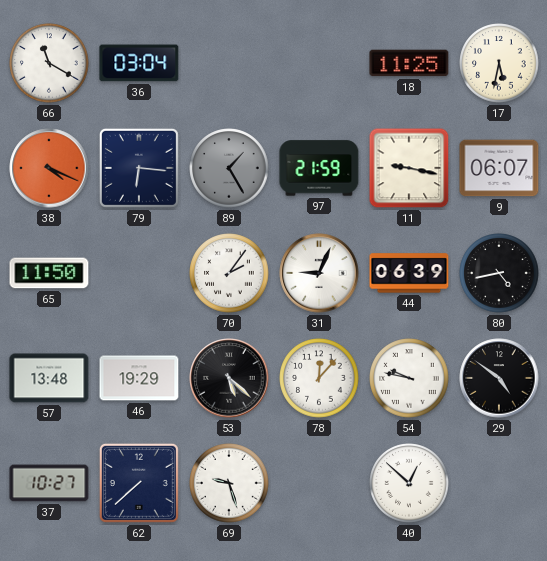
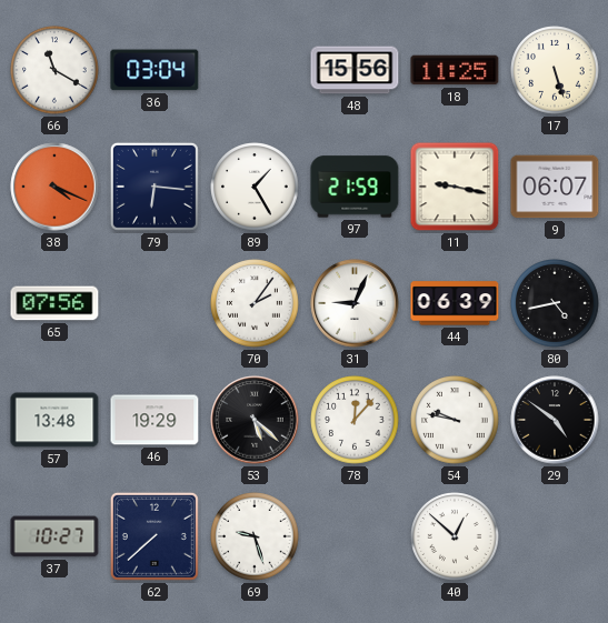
48: none -> 15:56
17: 5:32 -> 5:27
89 dial: grey -> white
65: 11:50 -> 07:56
